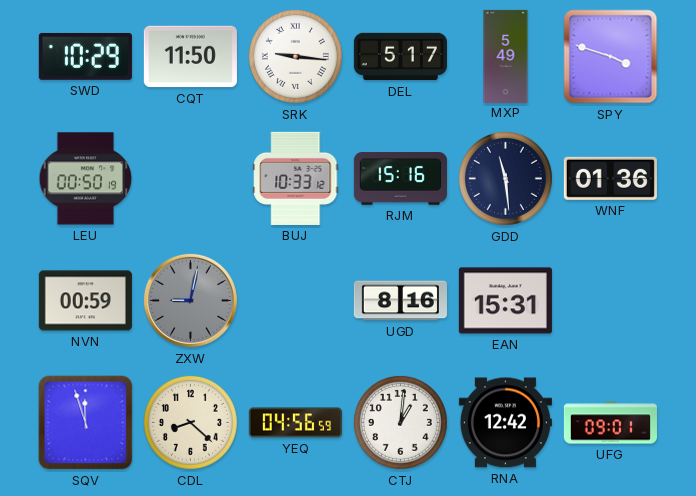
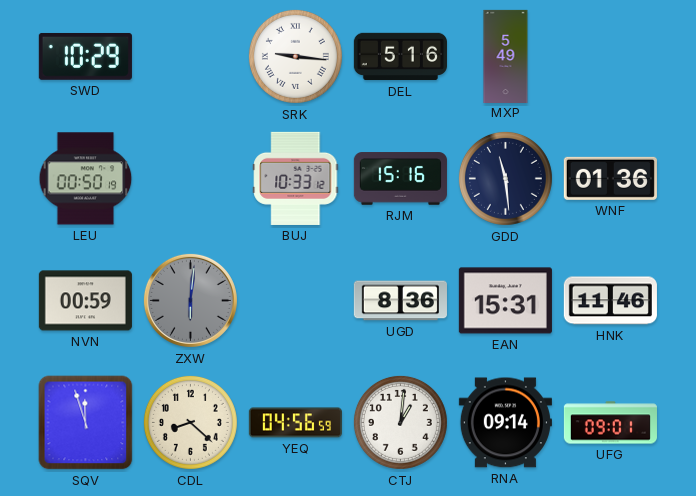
CQT: 11:50 -> none
DEL: 5:17 -> 5:16
SPY: 3:48 -> none
ZXW: 9:02 -> 6:01
UGD: 8:16 -> 8:36
HNK: none -> 11:46
RNA: 12:42 -> 09:14
